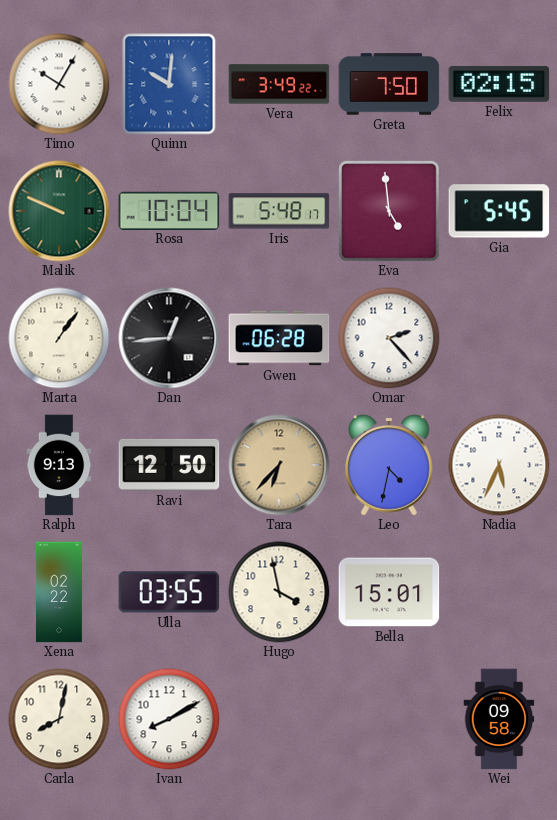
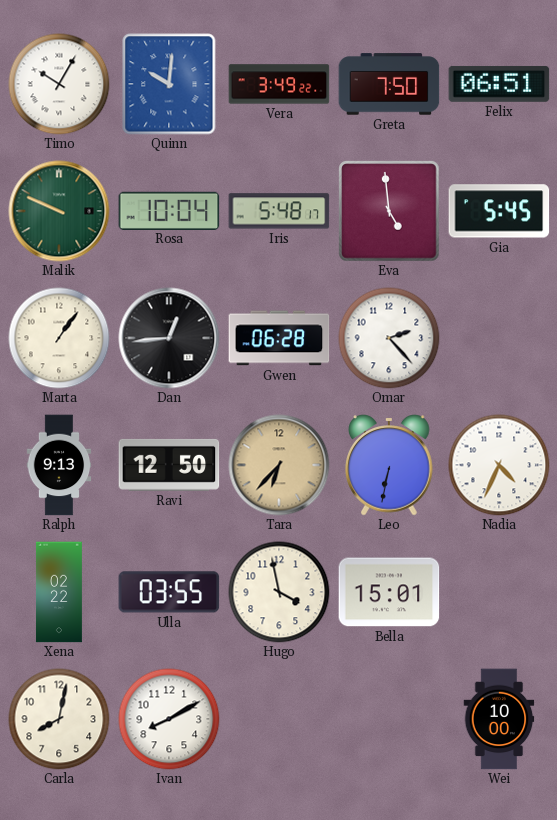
Felix: 02:15 -> 06:51
Leo: 4:32 -> 6:32
Nadia: 5:34 -> 4:34
Wei: 09:58 -> 10:00
